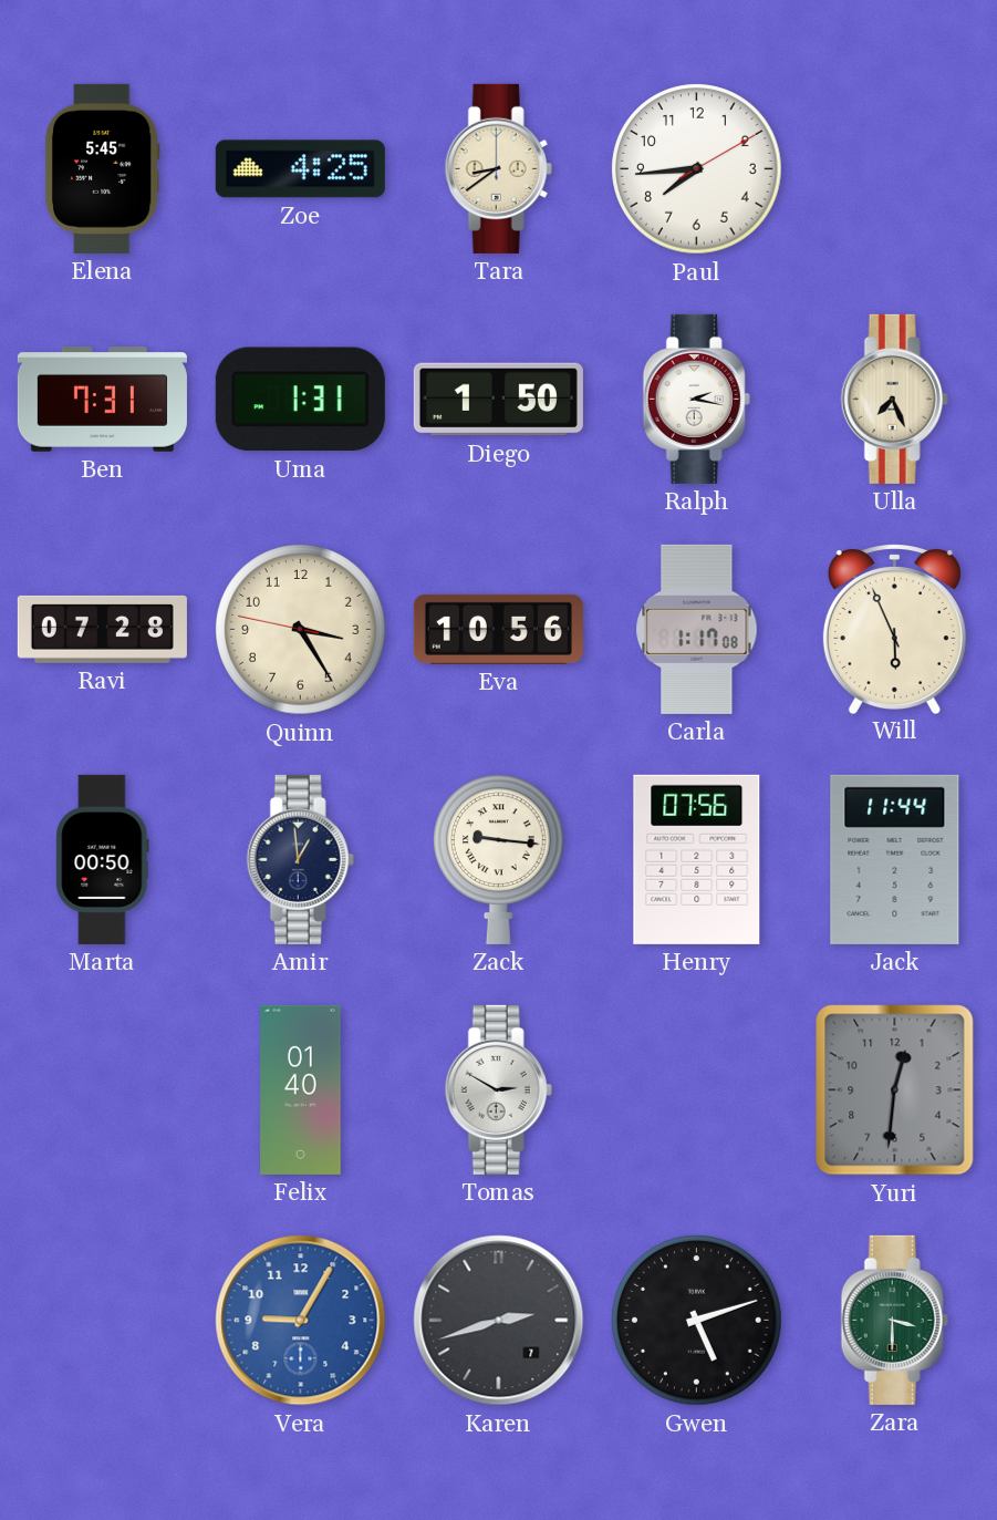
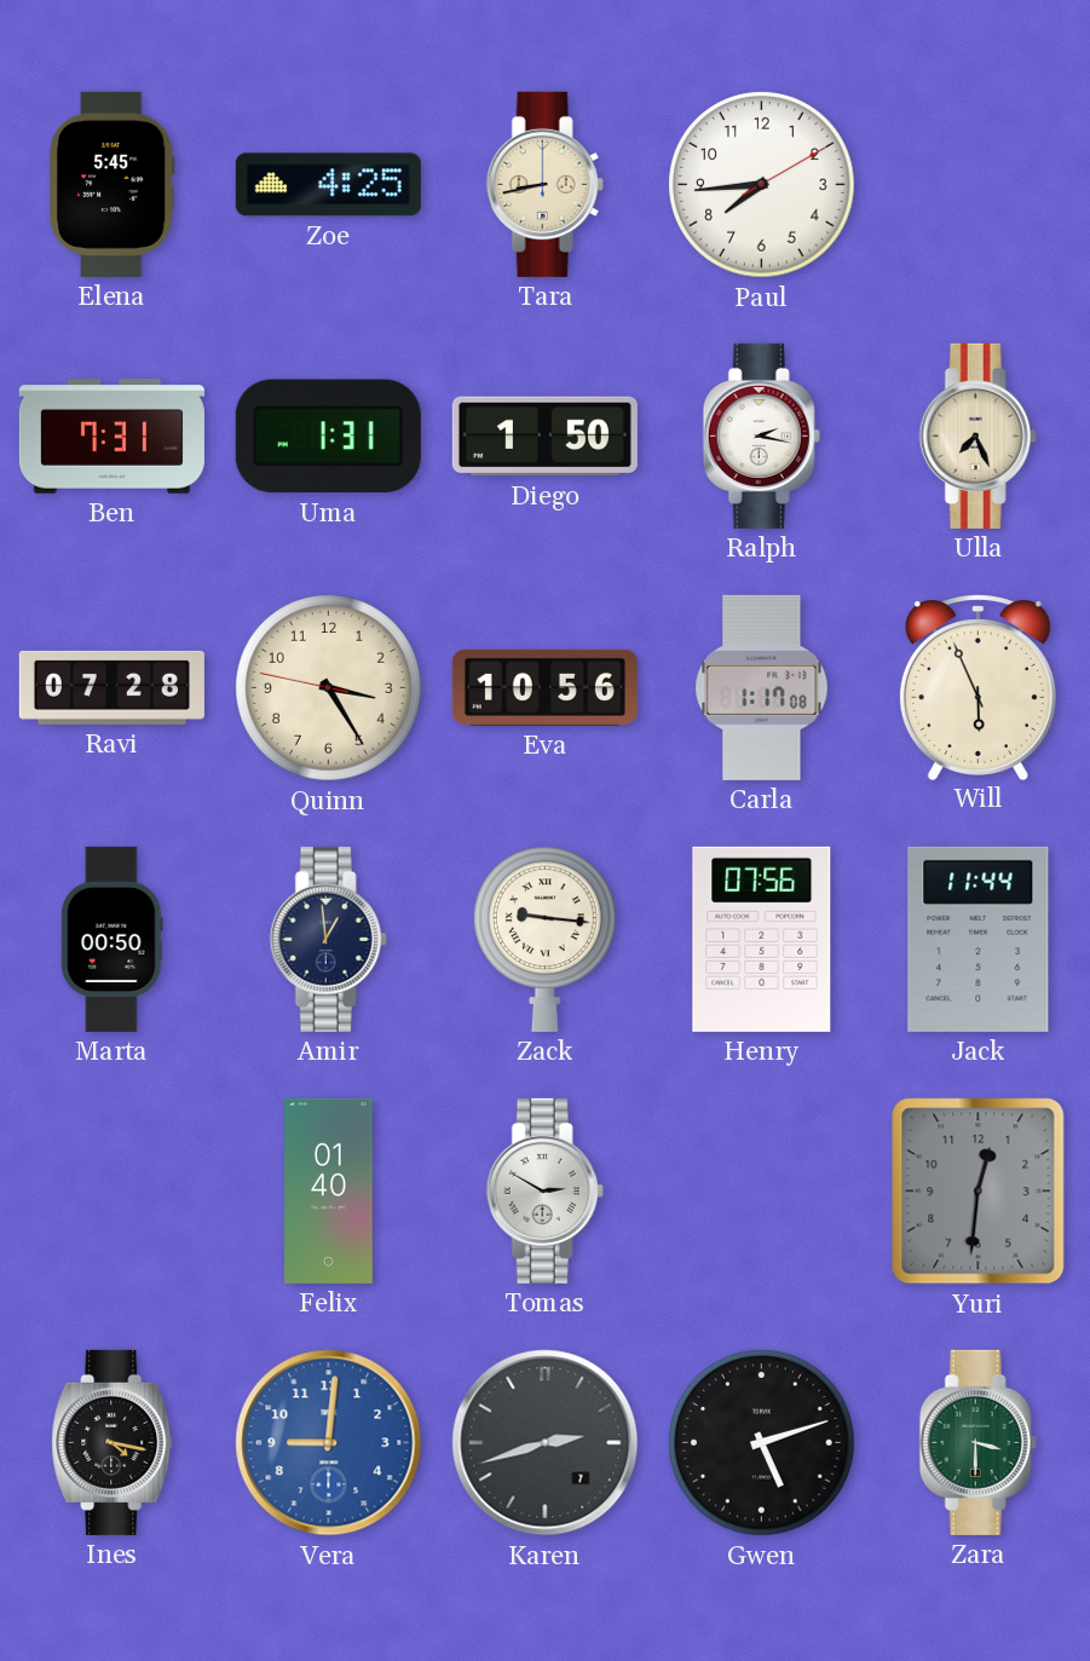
Tara: 8:39 -> 8:43
Ines: none -> 4:17
Vera: 9:05 -> 9:01
